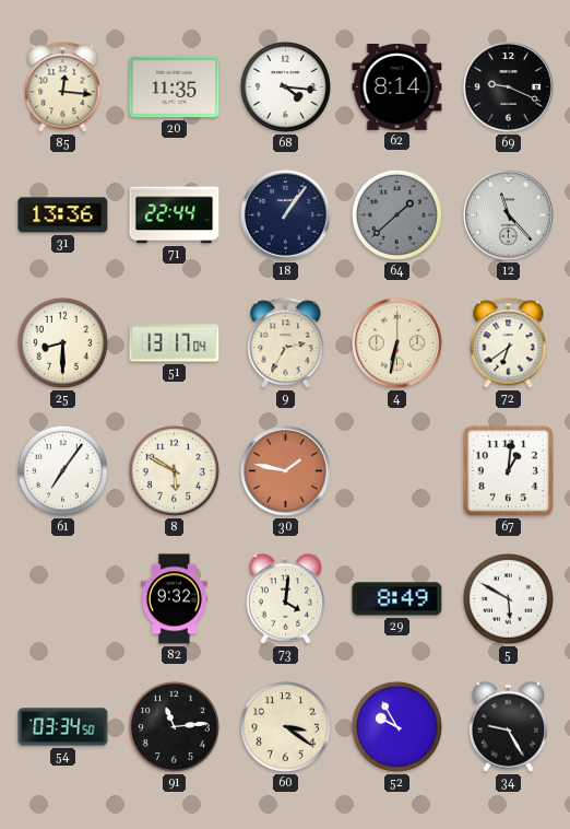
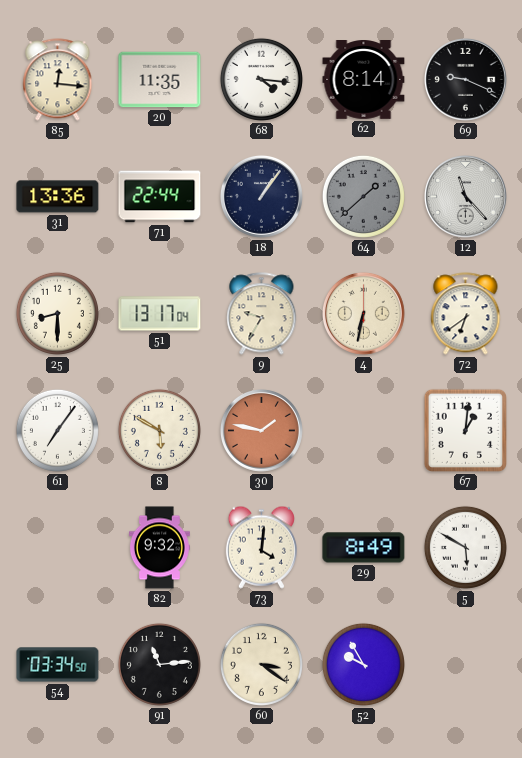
9: 2:35 -> 9:35
34: 9:25 -> none
